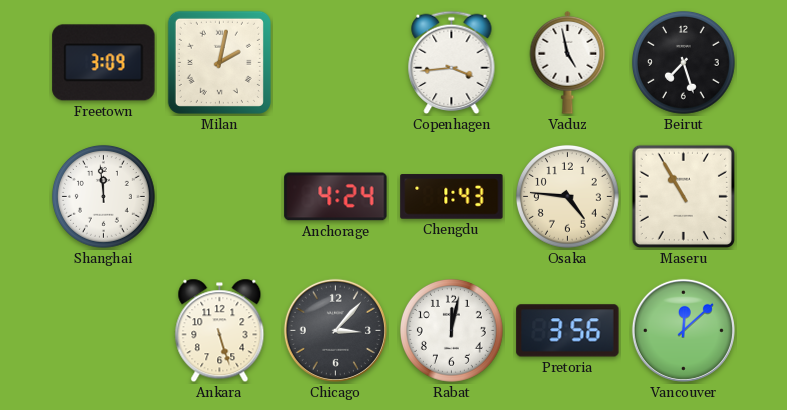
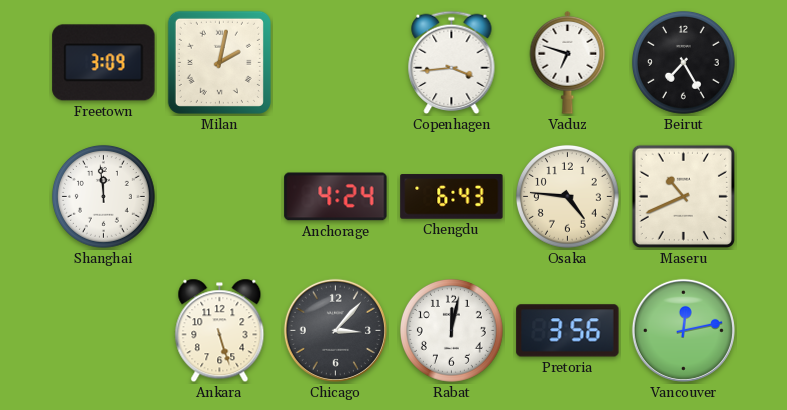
Vaduz: 4:58 -> 6:48
Beirut: 7:27 -> 7:25
Chengdu: 1:43 -> 6:43
Maseru: 10:55 -> 10:41
Vancouver: 12:08 -> 12:13
